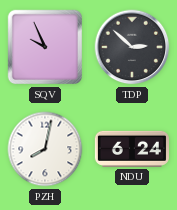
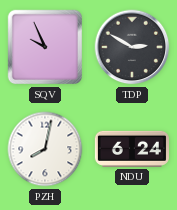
TDP: 2:52 -> 2:50
